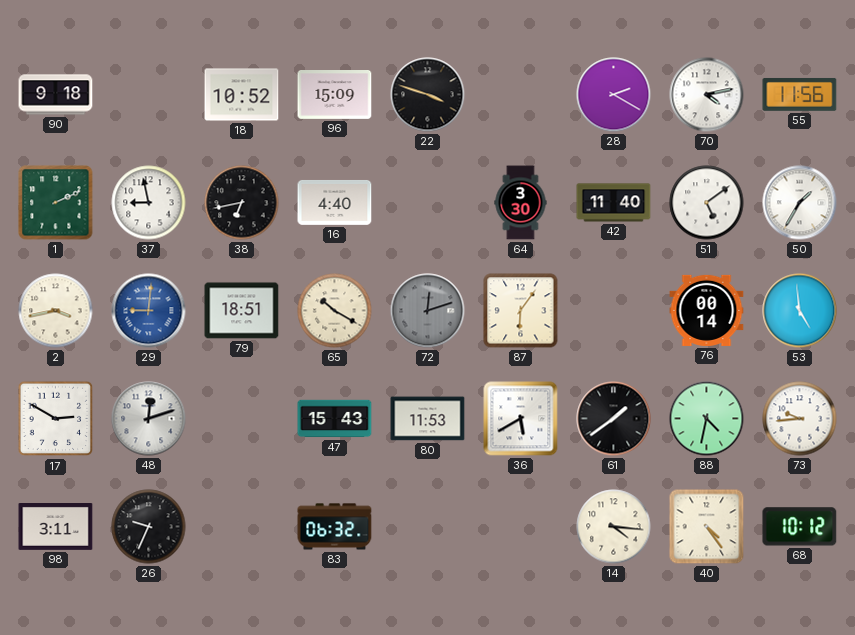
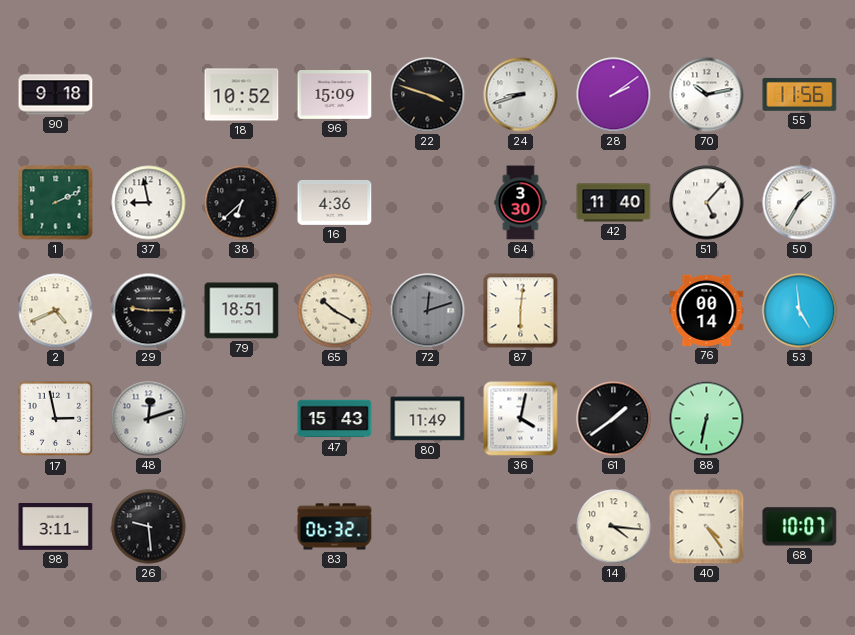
24: none -> 8:42
28: 2:20 -> 2:09
70: 4:13 -> 10:13
38: 6:43 -> 6:38
16: 4:40 -> 4:36
51: 5:09 -> 5:07
2: 3:43 -> 4:41
29: 9:01 -> 9:15
29 dial: blue -> black
87: 6:06 -> 6:01
17: 2:50 -> 2:58
80: 11:53 -> 11:49
36: 5:40 -> 4:02
88: 4:32 -> 6:32
73: 9:44 -> none
26: 9:34 -> 9:29
68: 10:12 -> 10:07
